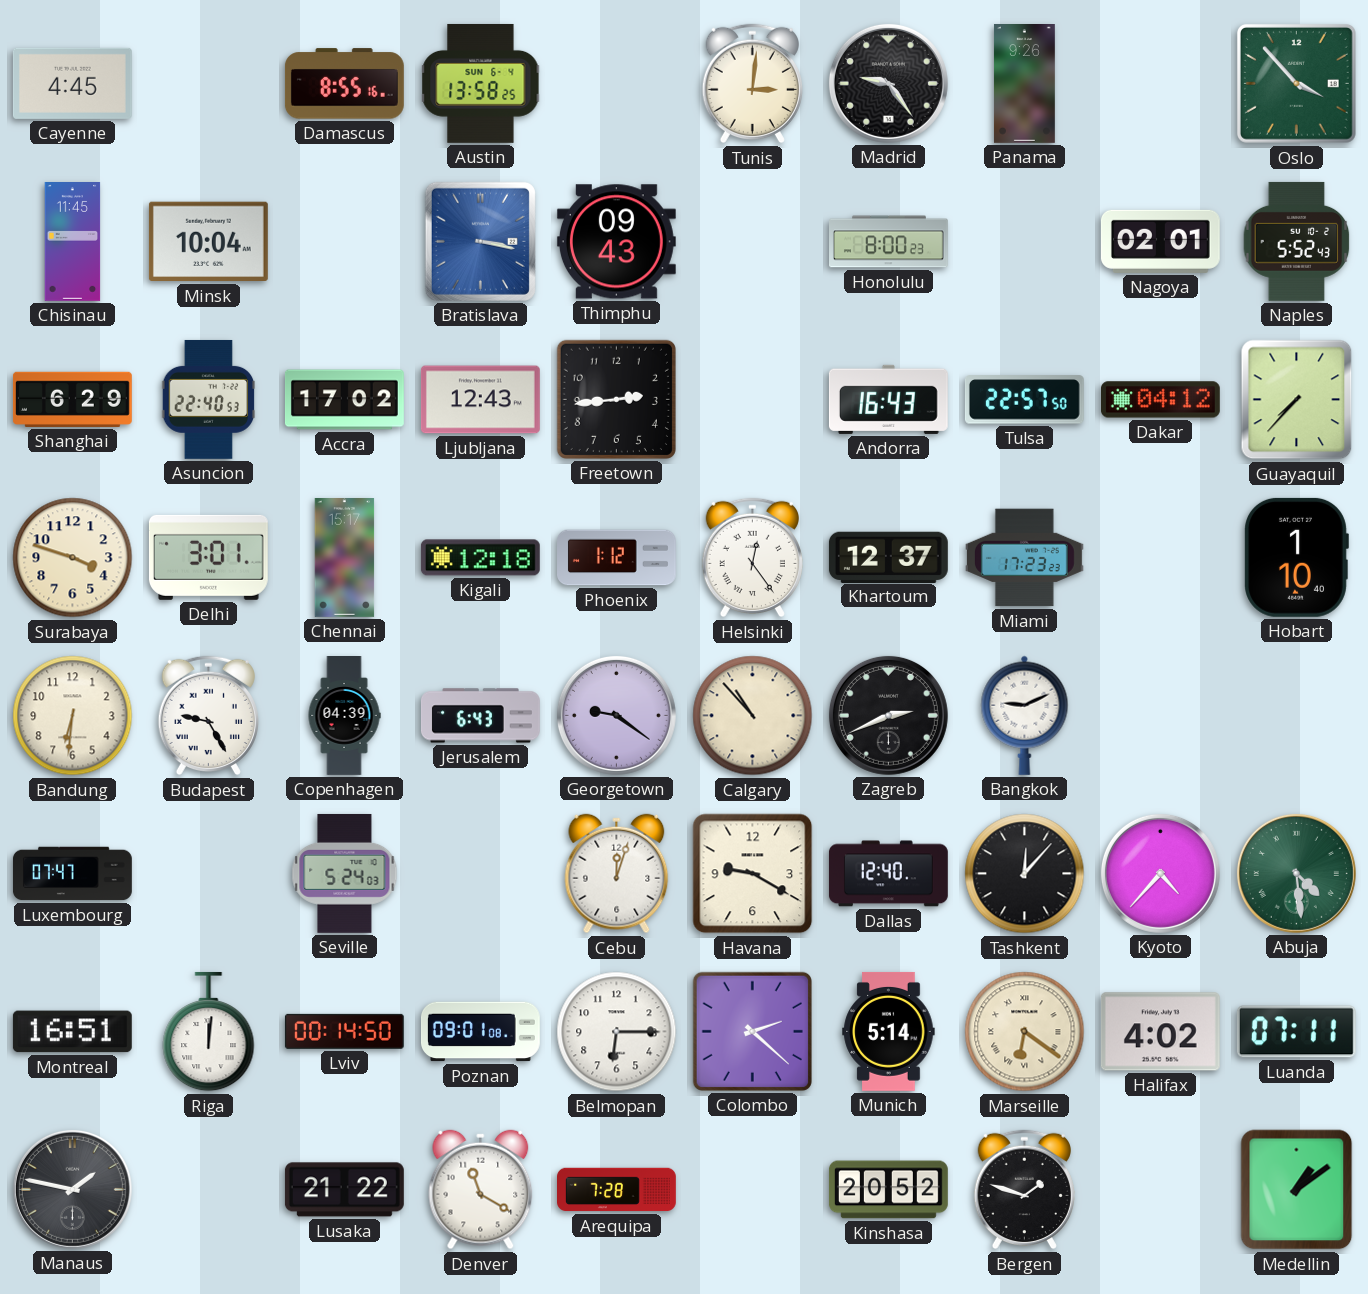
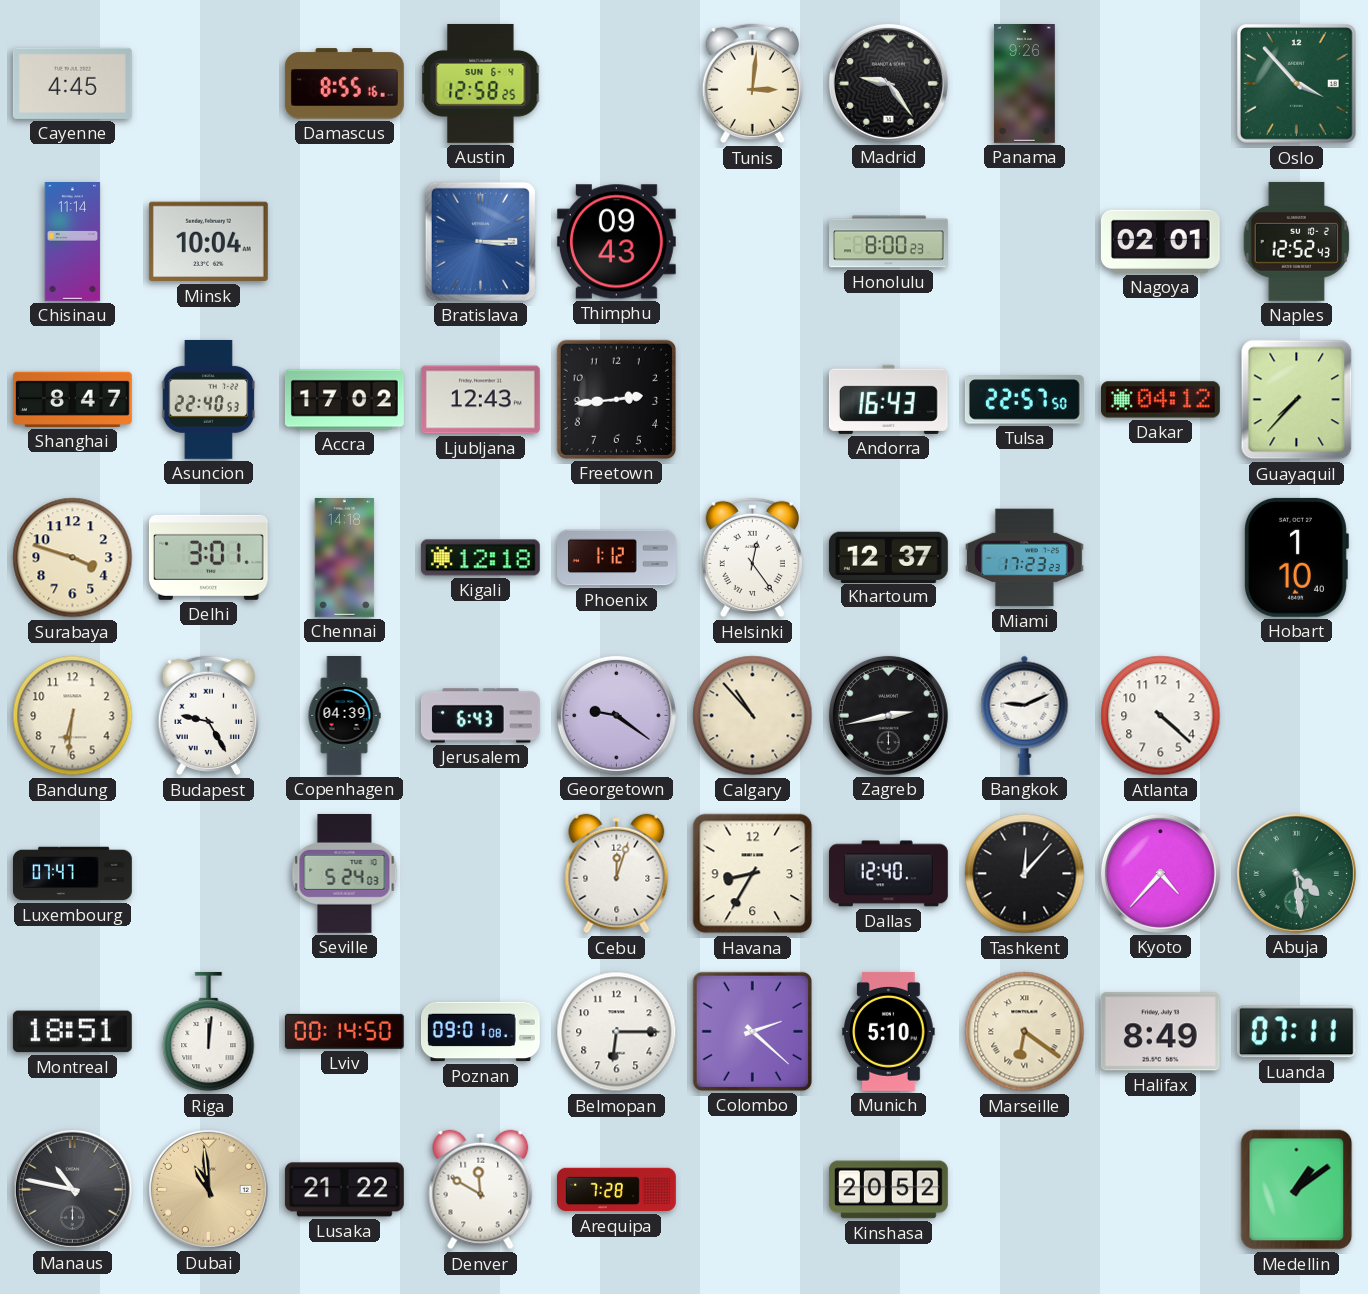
Austin: 13:58 -> 12:58
Chisinau: 11:45 -> 11:14
Bratislava: 3:17 -> 3:15
Naples: 5:52 -> 12:52
Shanghai: 6:29 -> 8:47
Chennai: 15:17 -> 14:18
Zagreb: 2:41 -> 2:43
Atlanta: none -> 4:22
Havana: 9:20 -> 8:35
Montreal: 16:51 -> 18:51
Munich: 5:14 -> 5:10
Halifax: 4:02 -> 8:49
Manaus: 1:47 -> 10:47
Dubai: none -> 10:59
Denver: 11:20 -> 11:50
Bergen: 1:48 -> none
